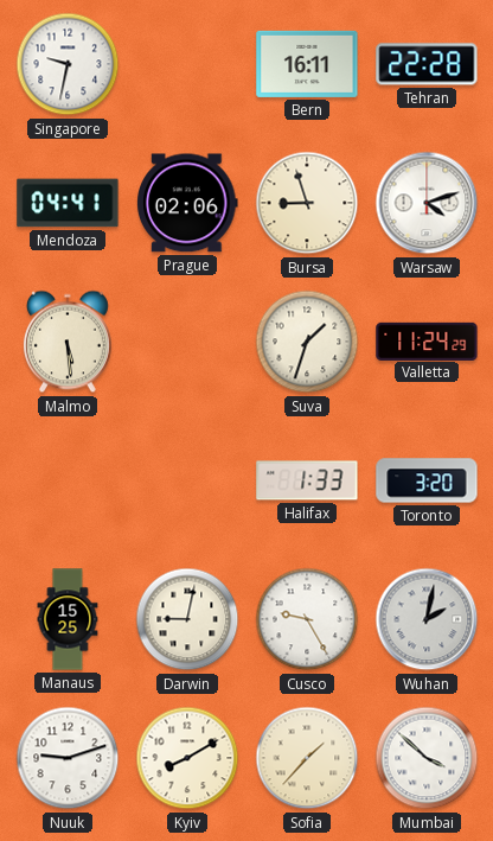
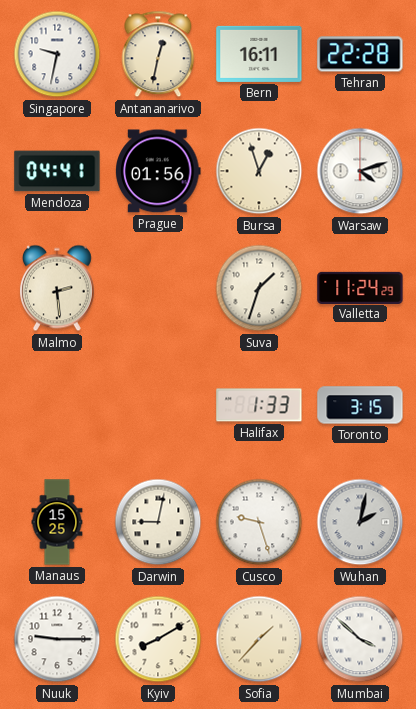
Antananarivo: none -> 12:32
Prague: 02:06 -> 01:56
Bursa: 8:57 -> 12:57
Malmo: 5:29 -> 2:29
Toronto: 3:20 -> 3:15
Cusco: 9:25 -> 9:27
Nuuk: 9:12 -> 9:15
